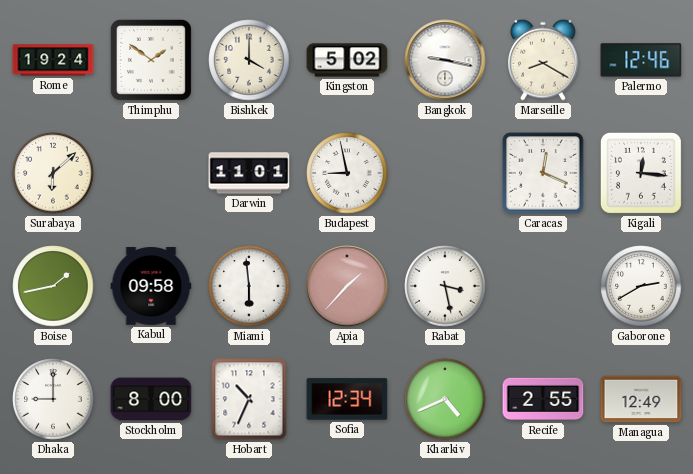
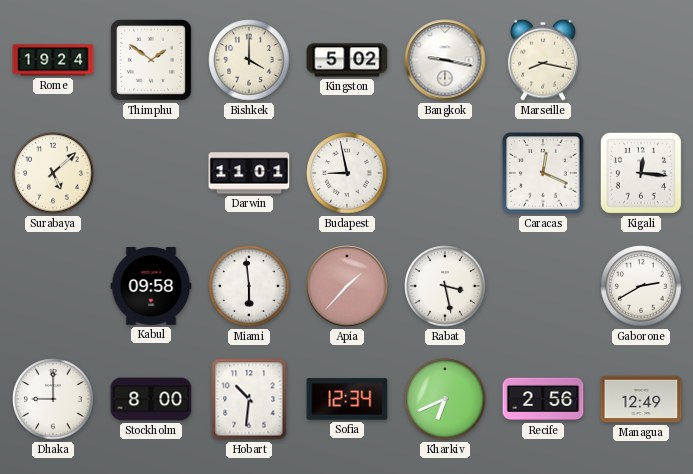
Marseille: 8:20 -> 8:17
Palermo: 12:46 -> none
Surabaya: 6:08 -> 5:08
Boise: 1:43 -> none
Hobart: 10:34 -> 10:31
Kharkiv: 4:41 -> 6:41
Recife: 2:55 -> 2:56
